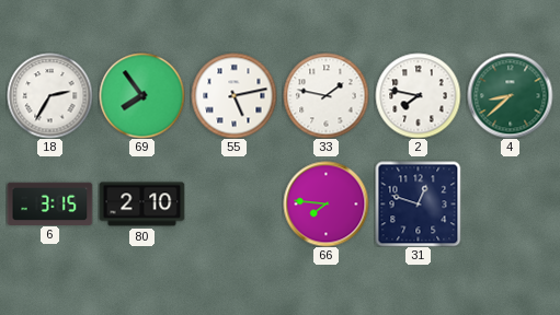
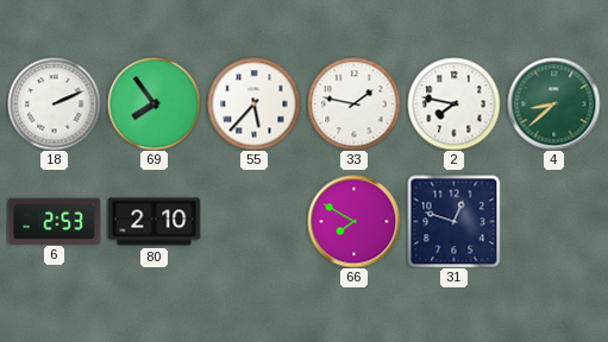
18: 2:35 -> 2:11
55: 5:13 -> 5:37
6: 3:15 -> 2:53
66: 7:46 -> 7:50
